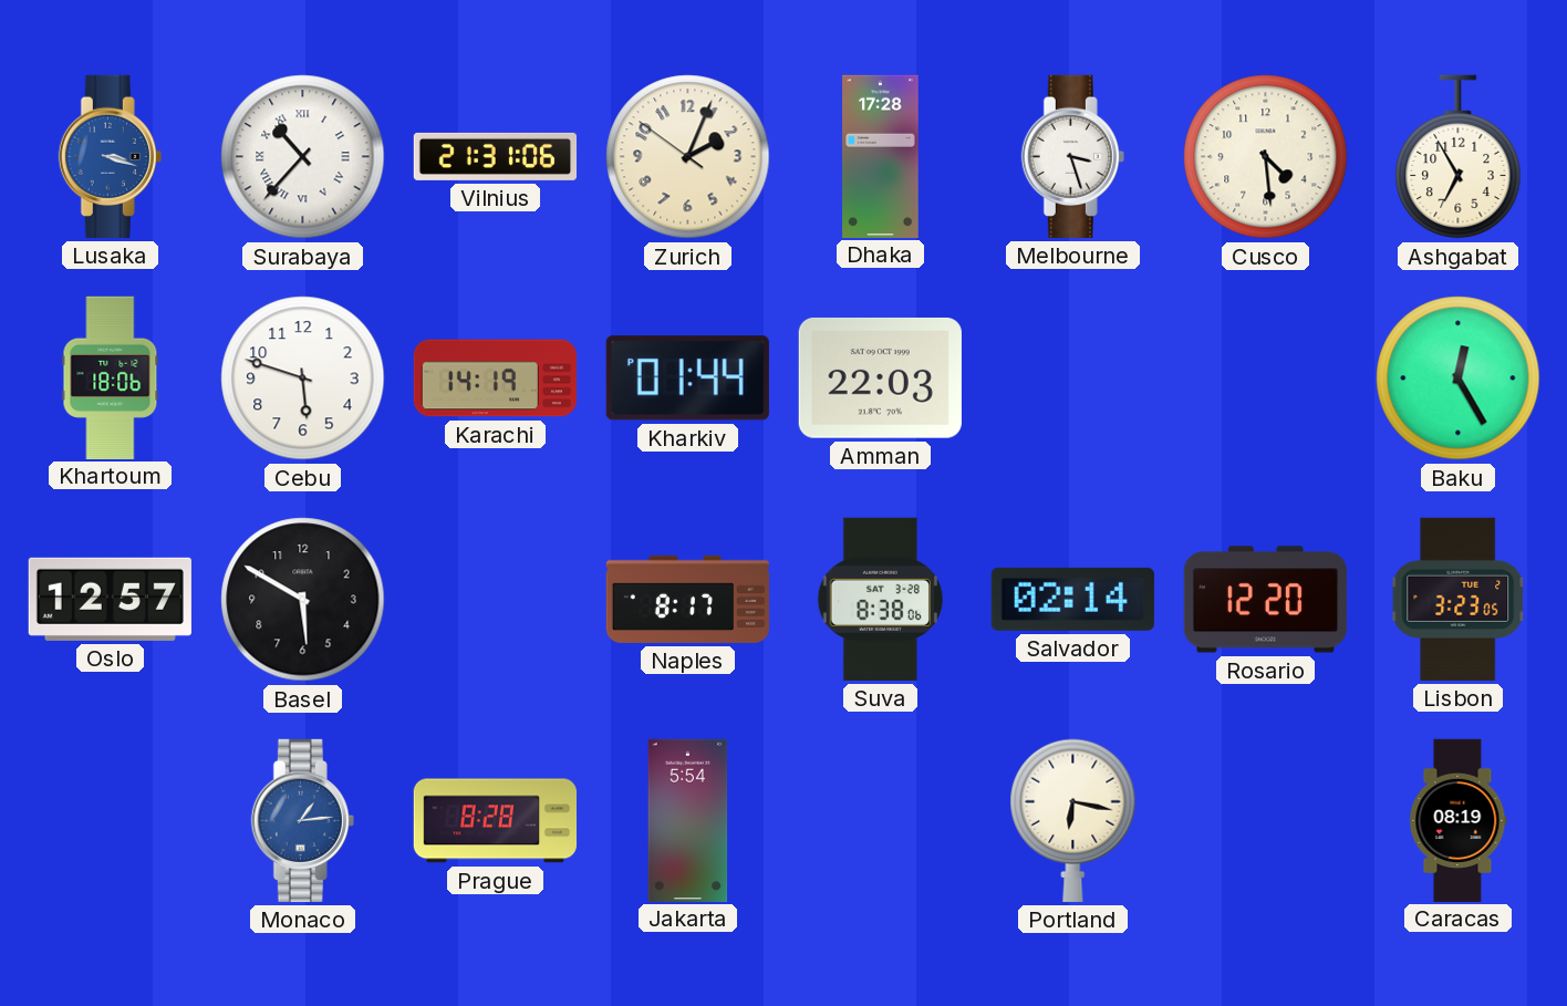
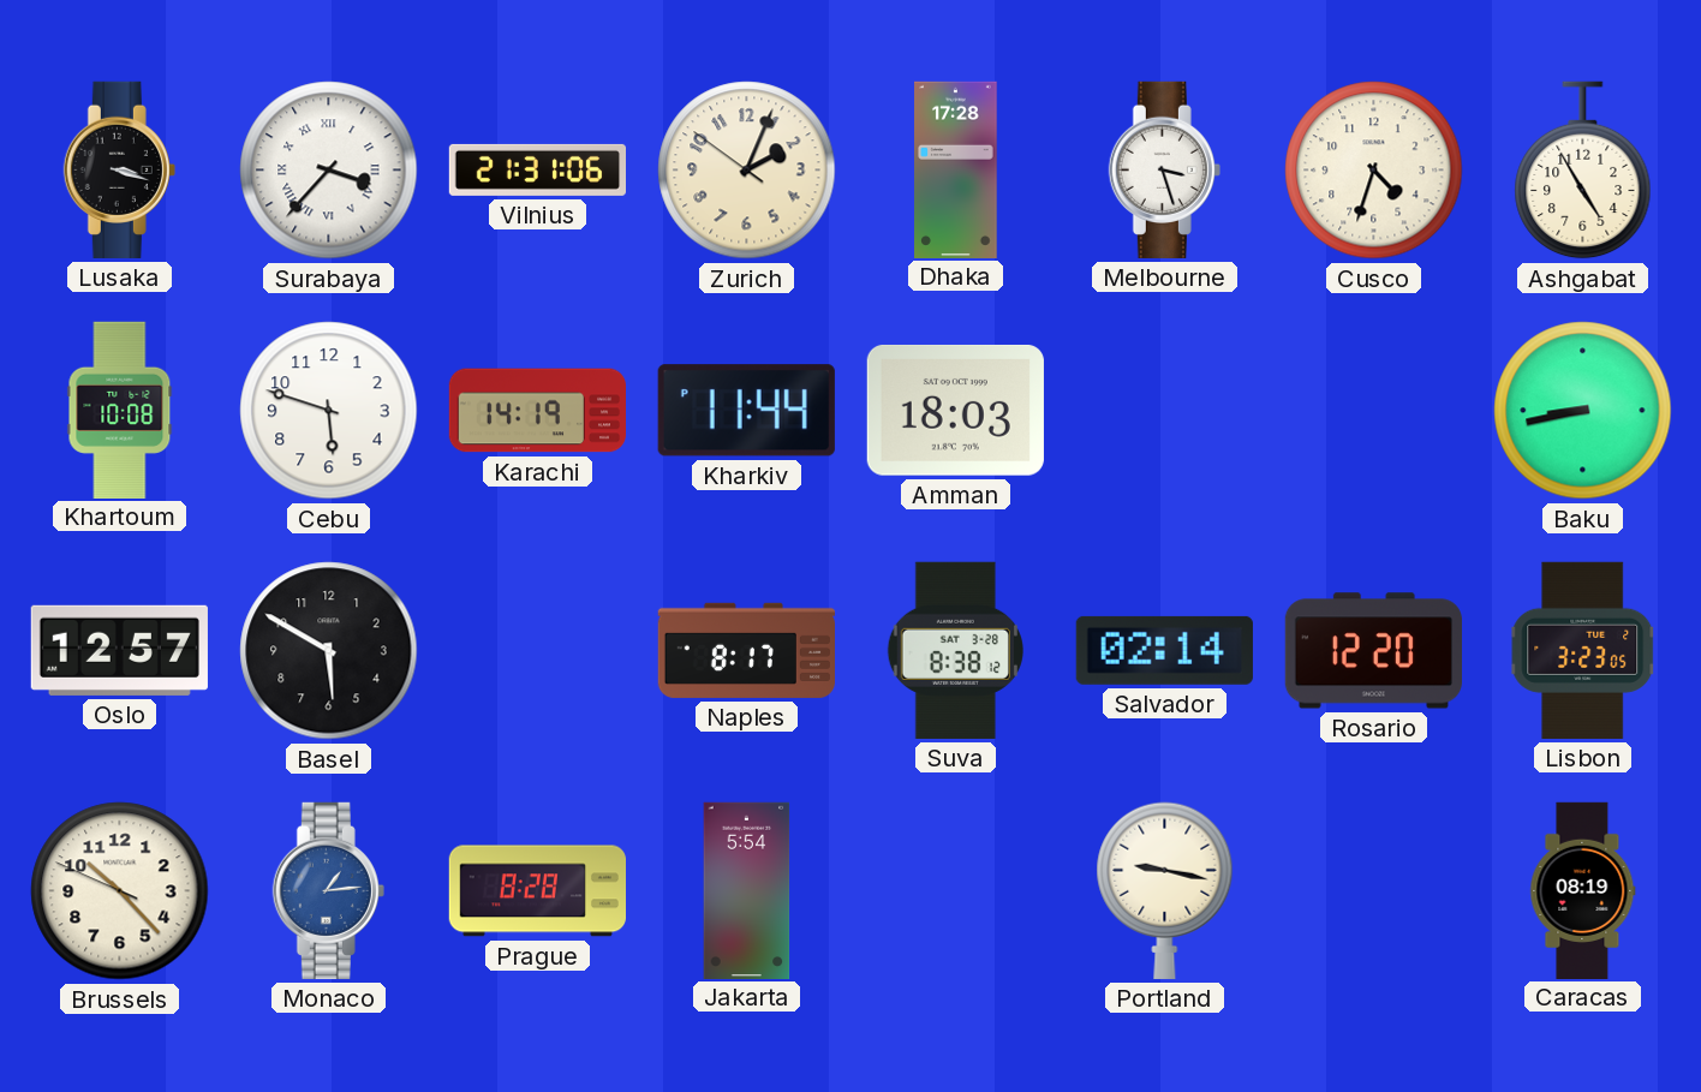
Lusaka dial: blue -> black
Surabaya: 10:37 -> 3:37
Cusco: 4:29 -> 4:33
Ashgabat: 6:55 -> 4:55
Khartoum: 18:06 -> 10:08
Kharkiv: 01:44 -> 11:44
Amman: 22:03 -> 18:03
Baku: 12:25 -> 8:43
Suva: 8:38:06 -> 8:38:12
Brussels: none -> 10:22
Portland: 6:17 -> 9:17
